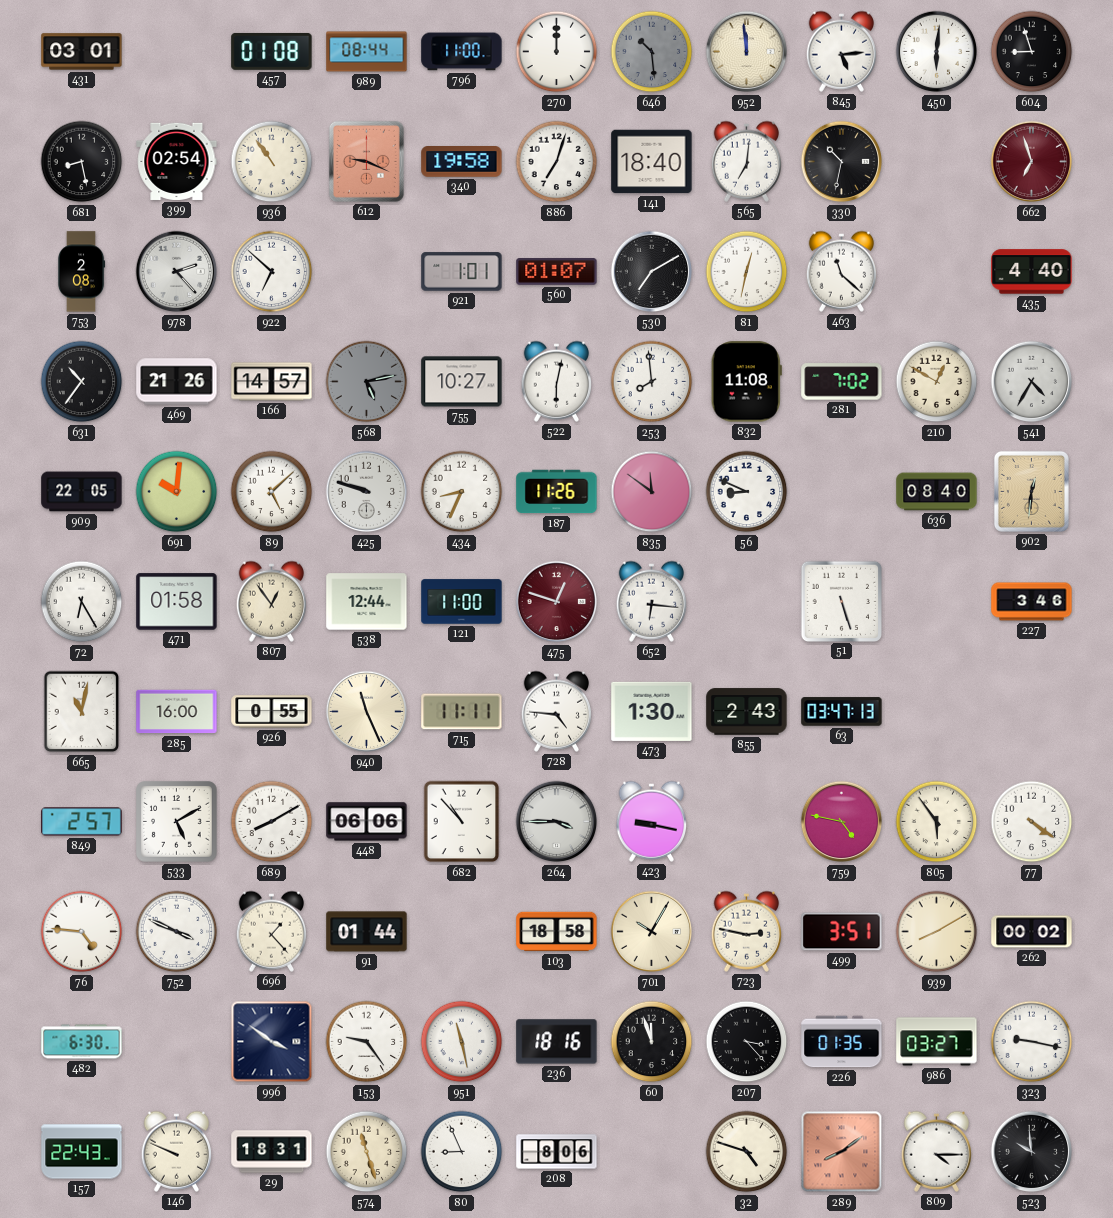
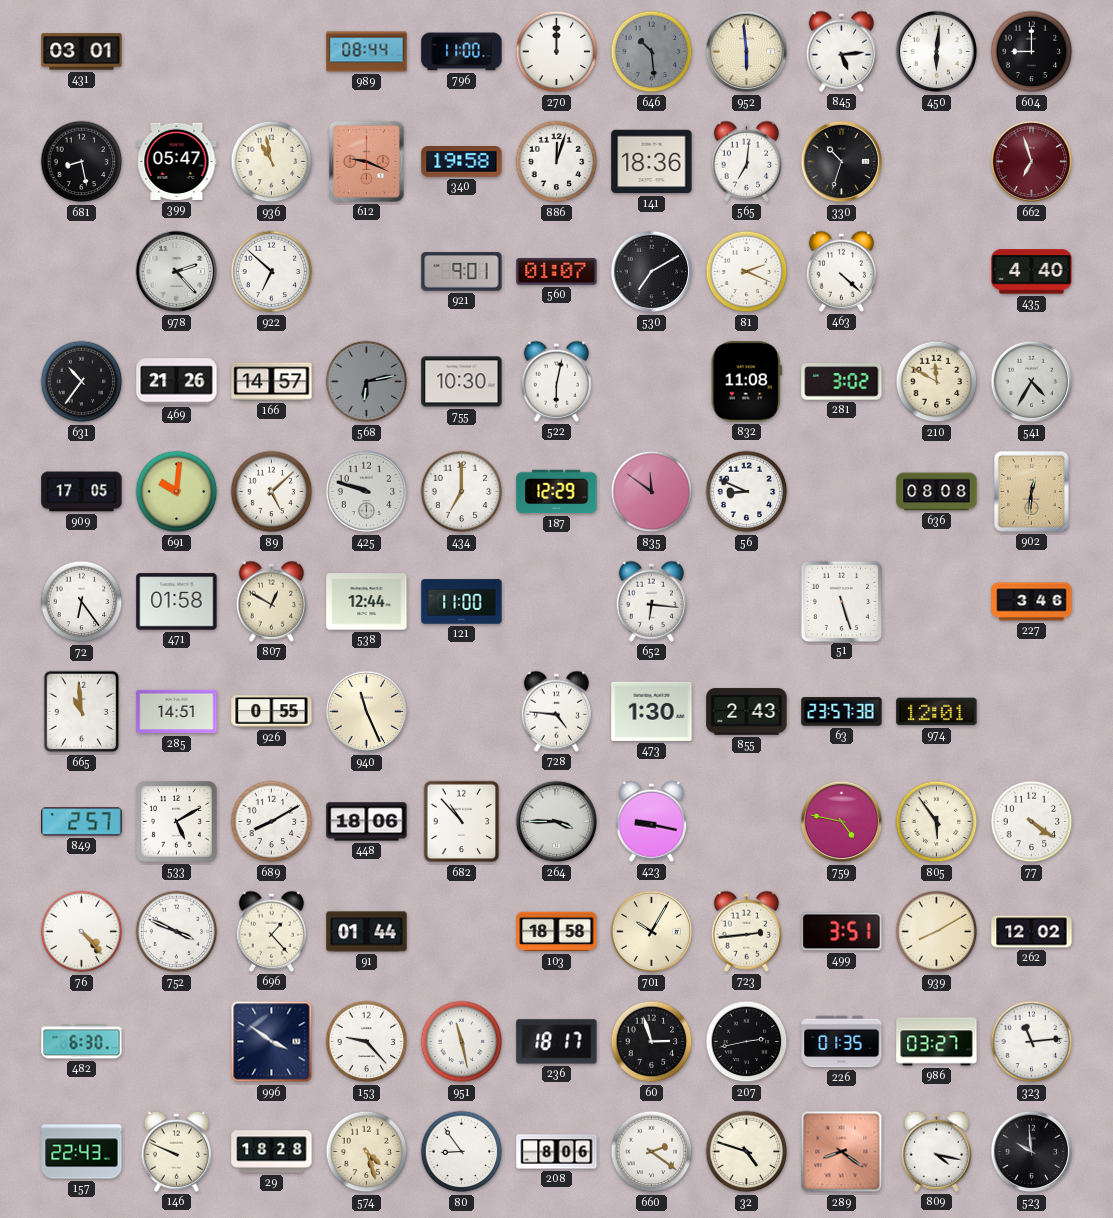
457: 01:08 -> none
952: 11:59 -> 5:59
604: 8:57 -> 9:00
399: 02:54 -> 05:47
936: 10:54 -> 10:58
886: 7:03 -> 12:03
141: 18:40 -> 18:36
330: 10:32 -> 10:33
753: 2:08 -> none
921: 1:01 -> 9:01
81: 12:32 -> 2:19
463: 11:22 -> 4:22
568: 5:13 -> 6:13
755: 10:27 -> 10:30
253: 7:59 -> none
281: 7:02 -> 3:02
210: 12:50 -> 11:50
909: 22:05 -> 17:05
434: 8:34 -> 7:00
187: 11:26 -> 12:29
636: 08:40 -> 08:08
72: 6:25 -> 6:24
807: 12:54 -> 12:50
475: 12:48 -> none
665: 11:02 -> 10:59
285: 16:00 -> 14:51
715: 11:11 -> none
63: 03:47 -> 23:57
974: none -> 12:01
448: 06:06 -> 18:06
76: 4:46 -> 4:23
723: 2:47 -> 2:44
262: 00:02 -> 12:02
153: 9:24 -> 9:23
236: 18:16 -> 18:17
60: 11:57 -> 2:57
207: 3:23 -> 2:43
323: 9:17 -> 11:14
29: 18:31 -> 18:28
574: 11:27 -> 4:27
80: 8:56 -> 8:54
660: none -> 2:21
289: 8:09 -> 8:21
809: 4:15 -> 4:17
